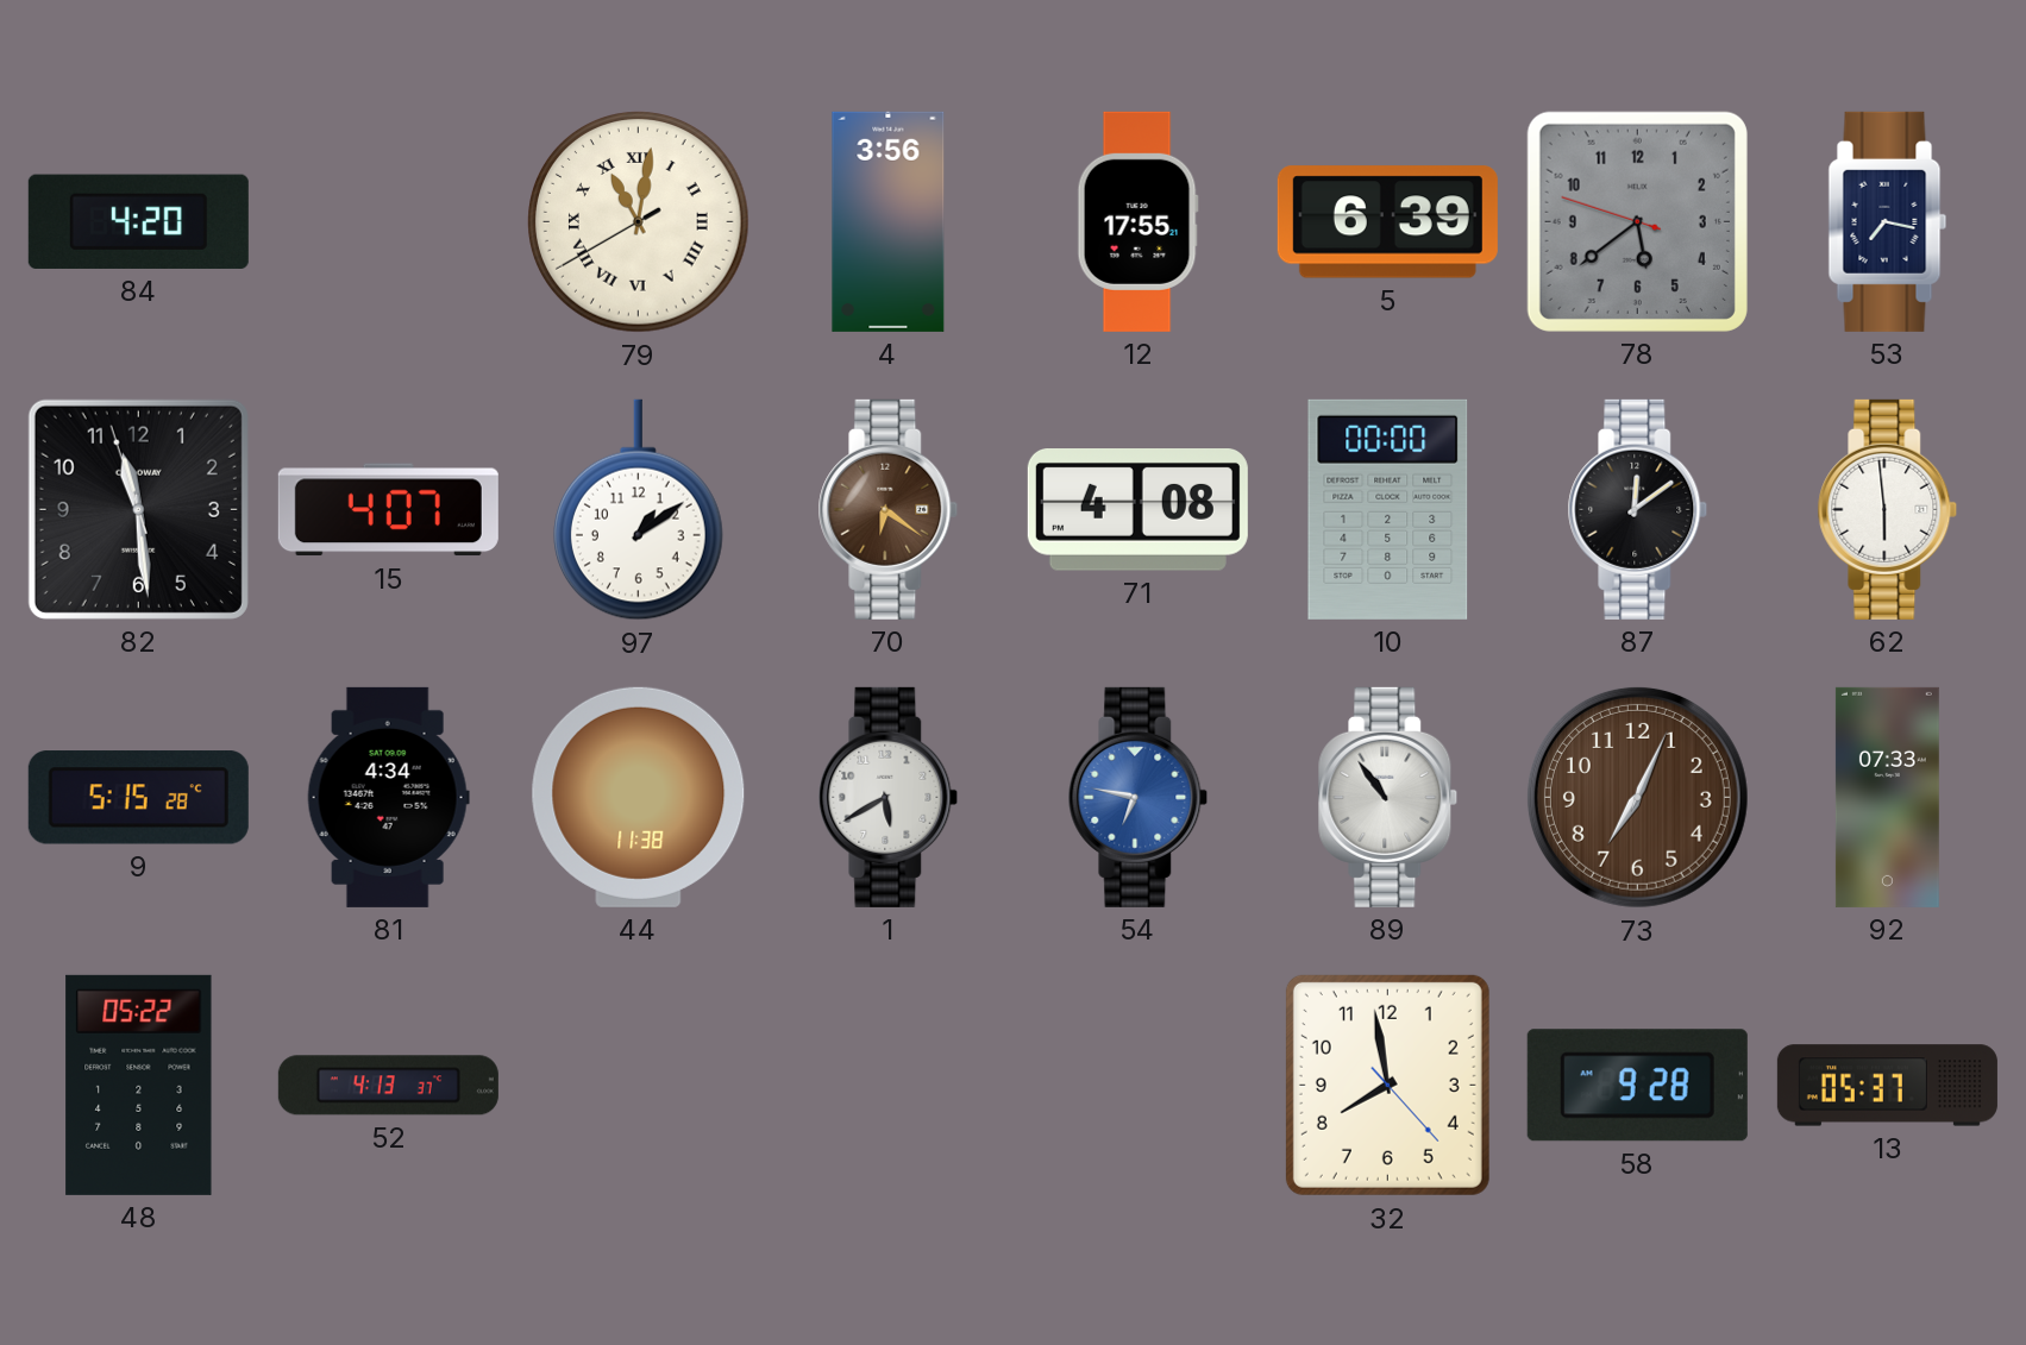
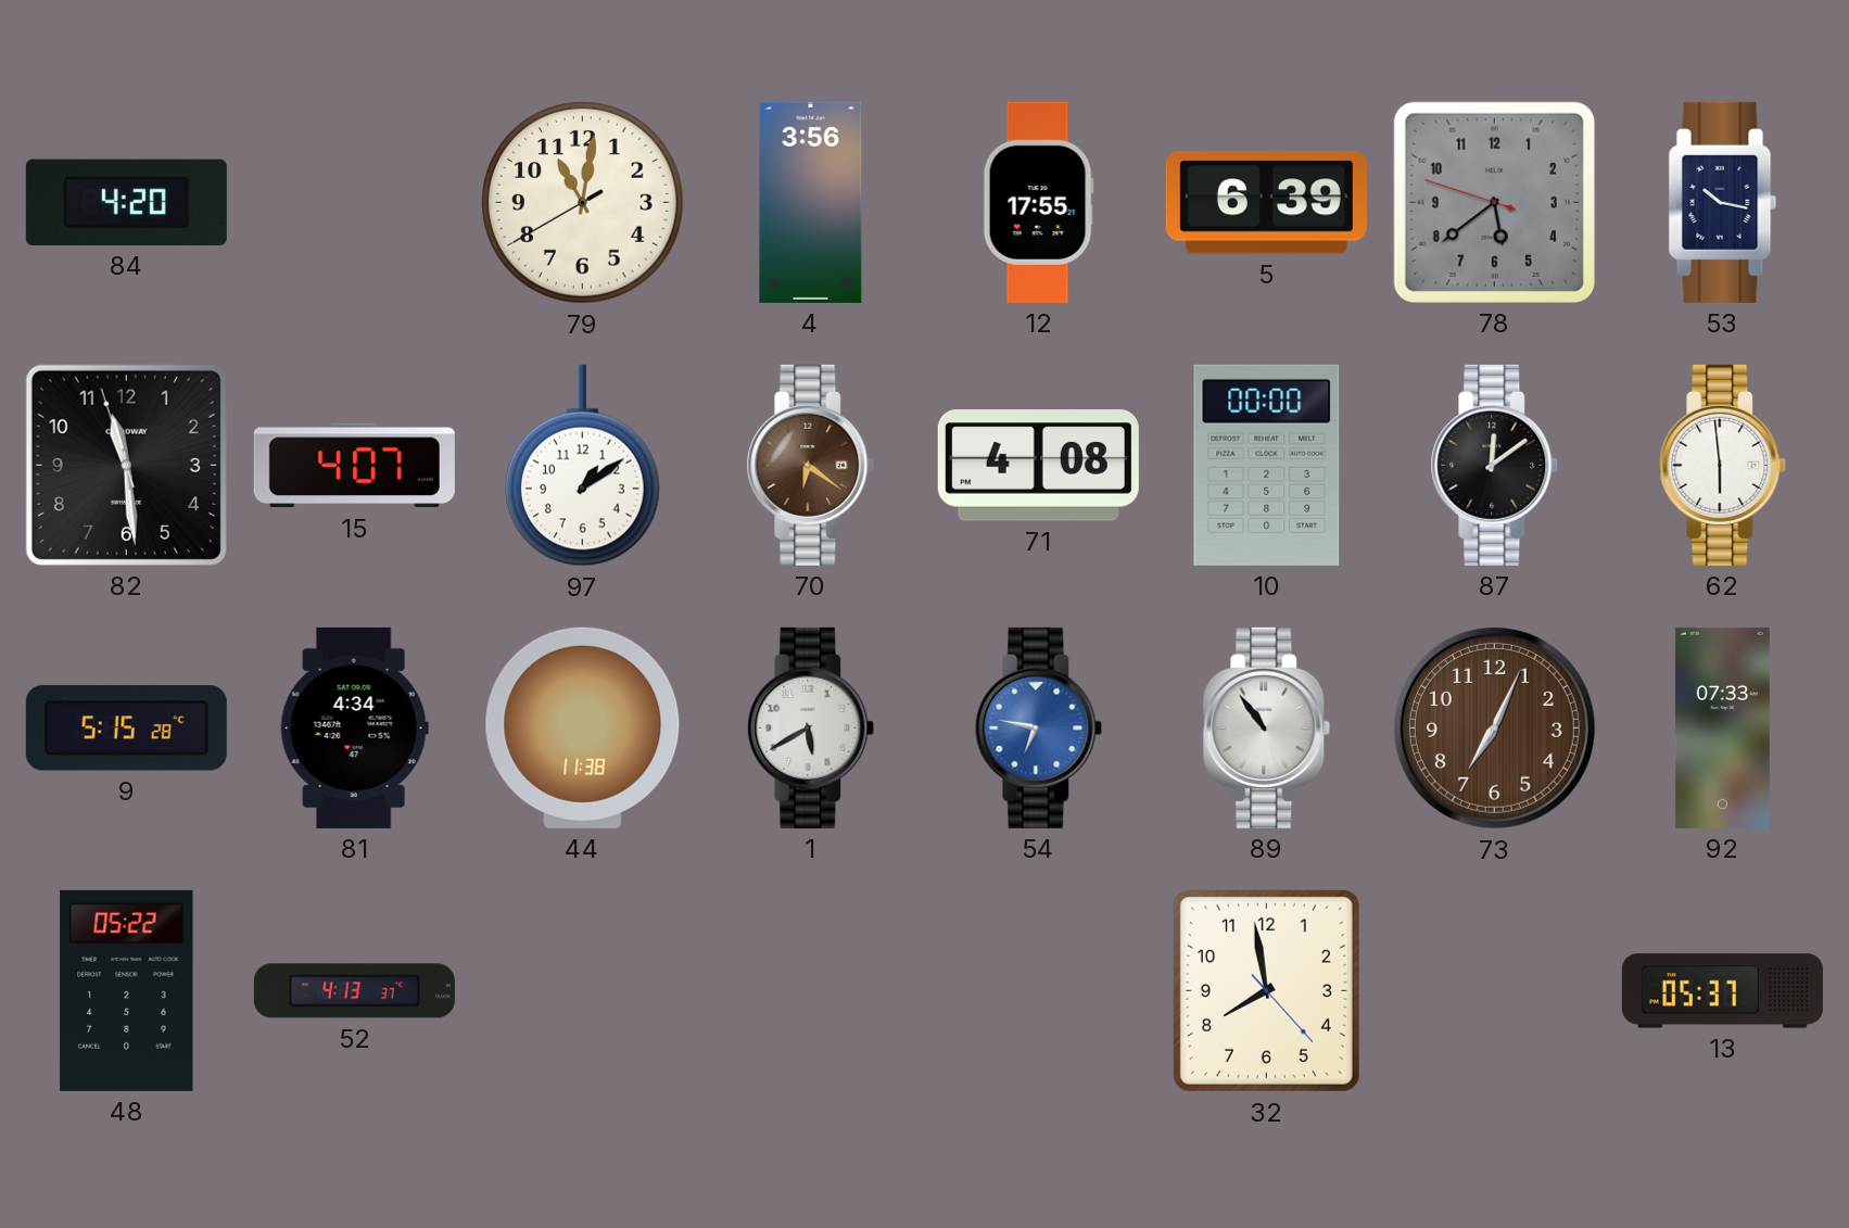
79 numerals: Roman -> Arabic
53: 7:17 -> 10:17
58: 9:28 -> none
